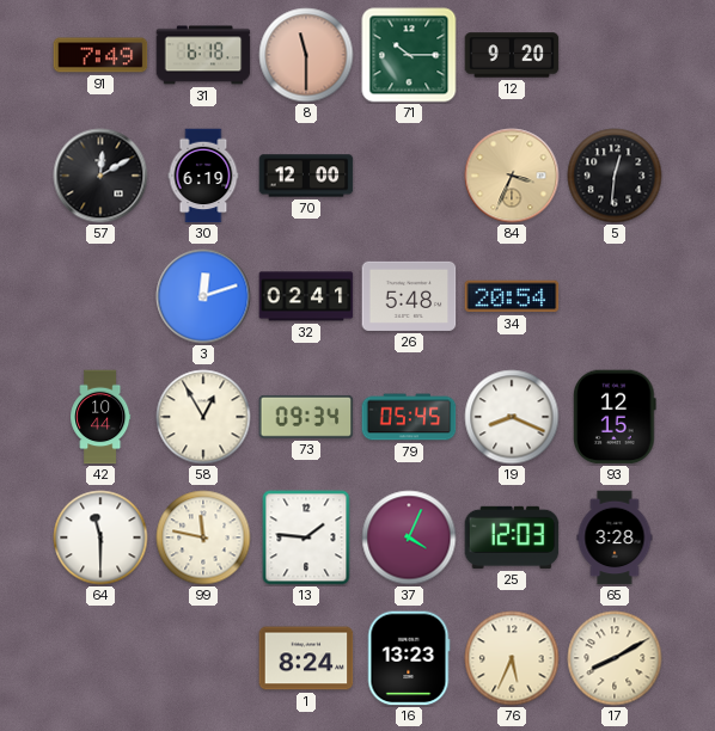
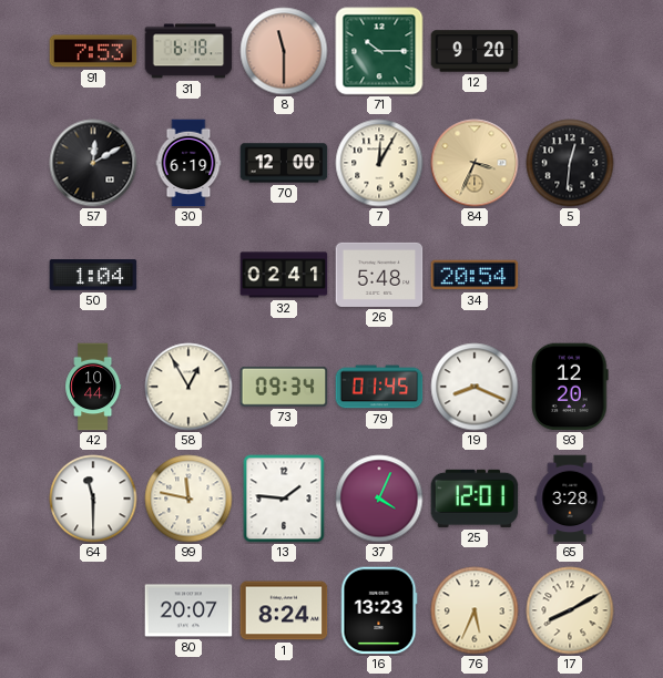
91: 7:49 -> 7:53
7: none -> 12:05
50: none -> 1:04
3: 12:12 -> none
79: 05:45 -> 01:45
93: 12:15 -> 12:20
25: 12:03 -> 12:01
80: none -> 20:07
